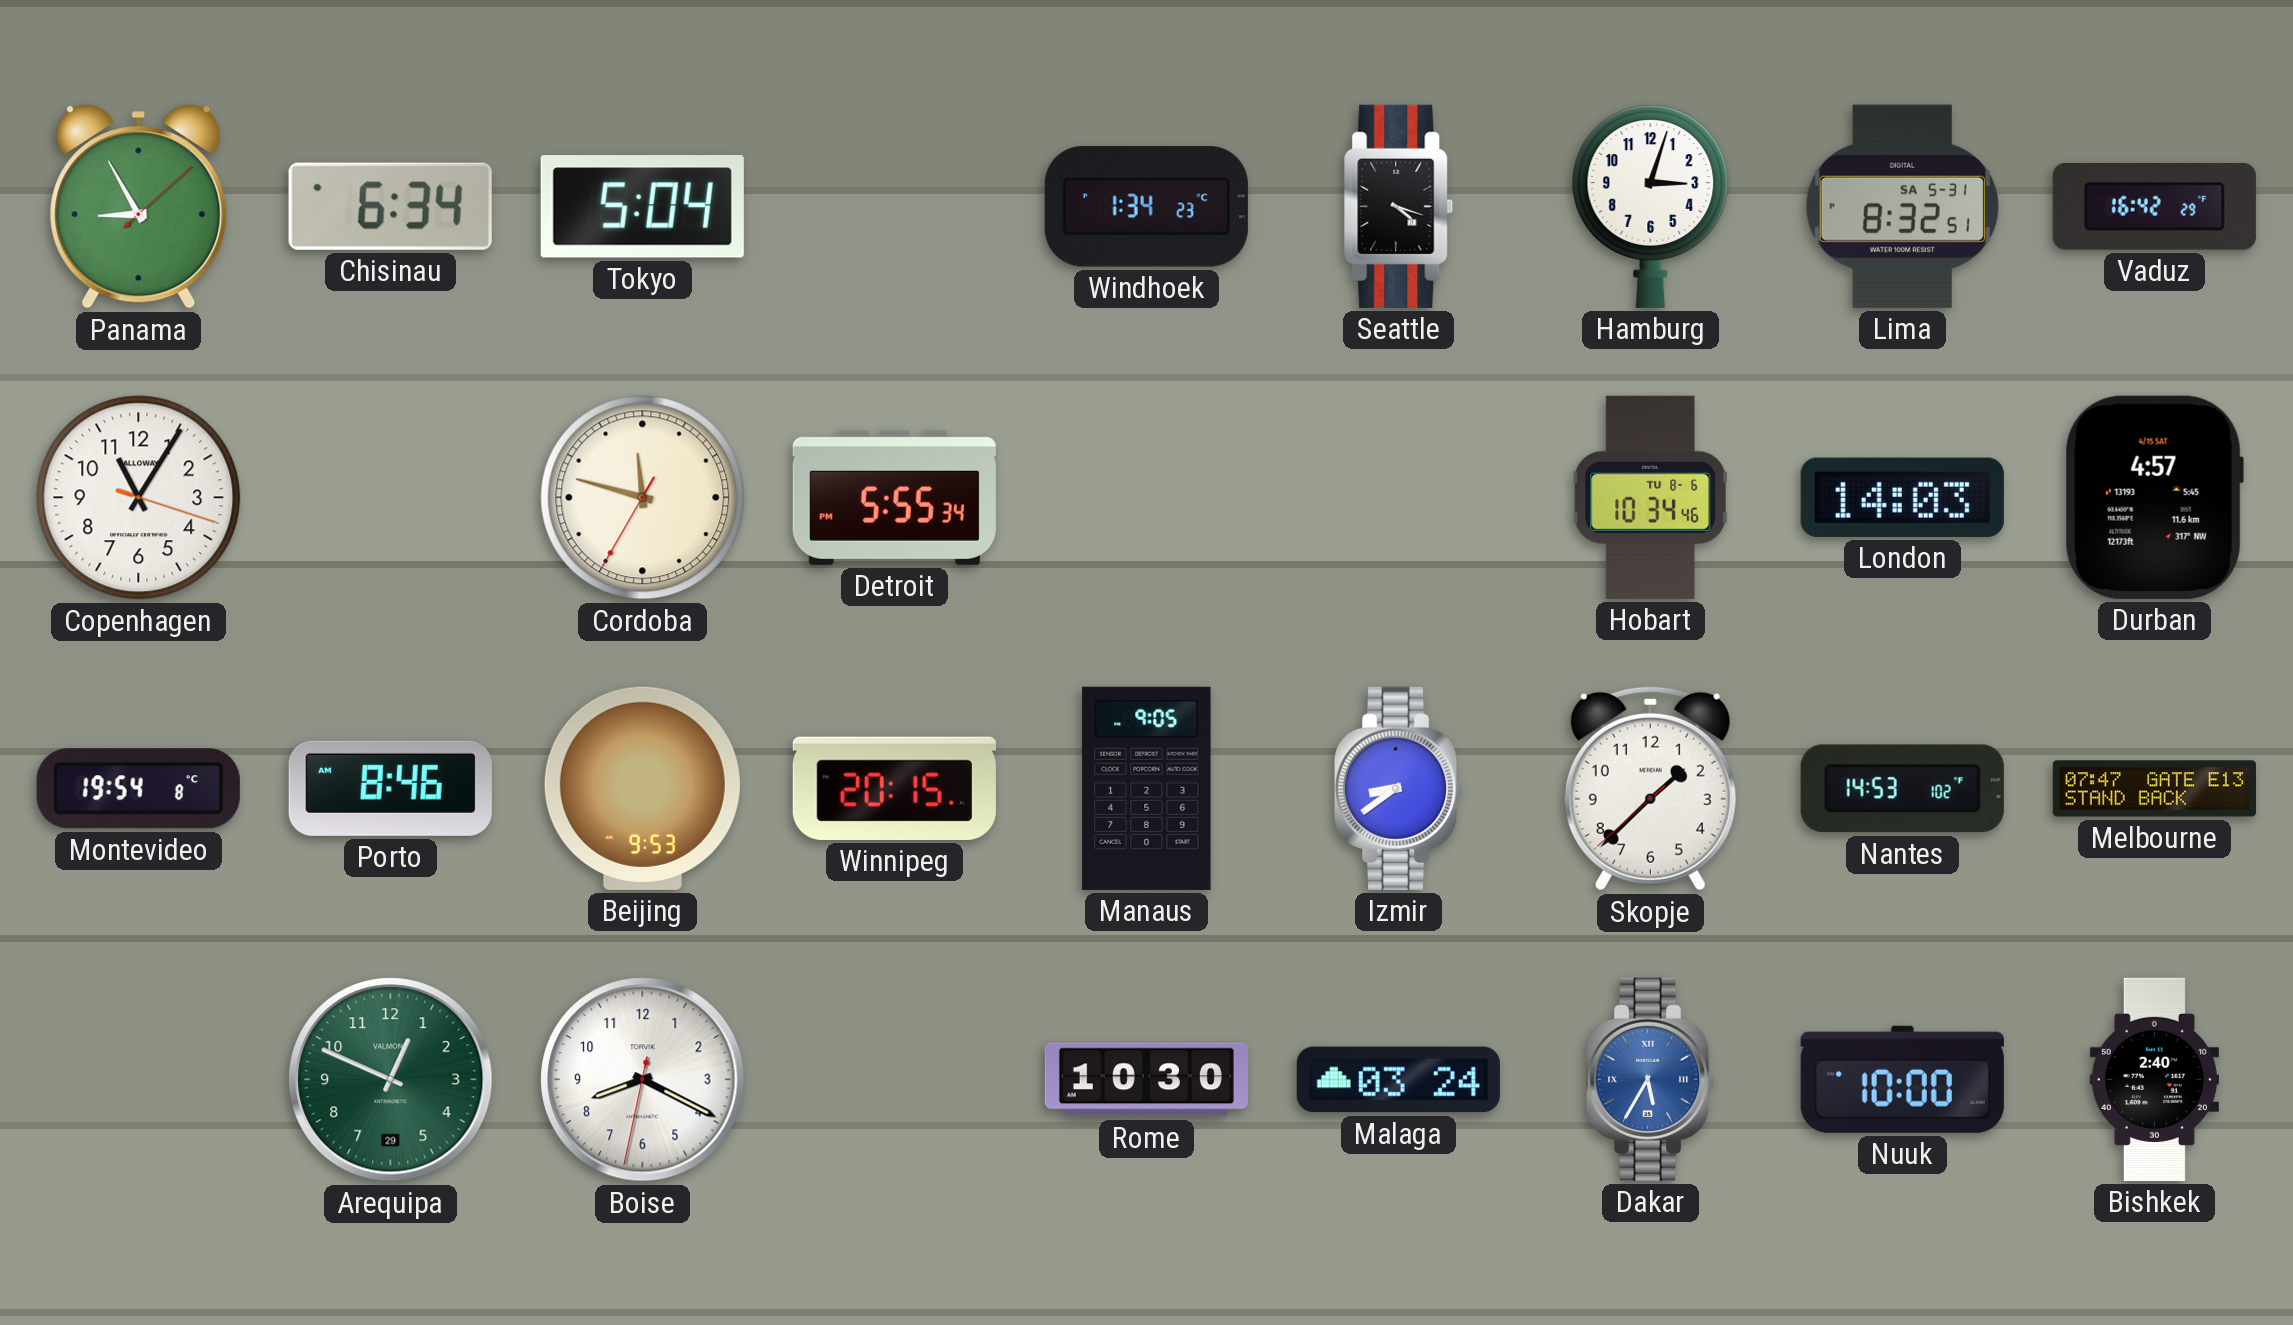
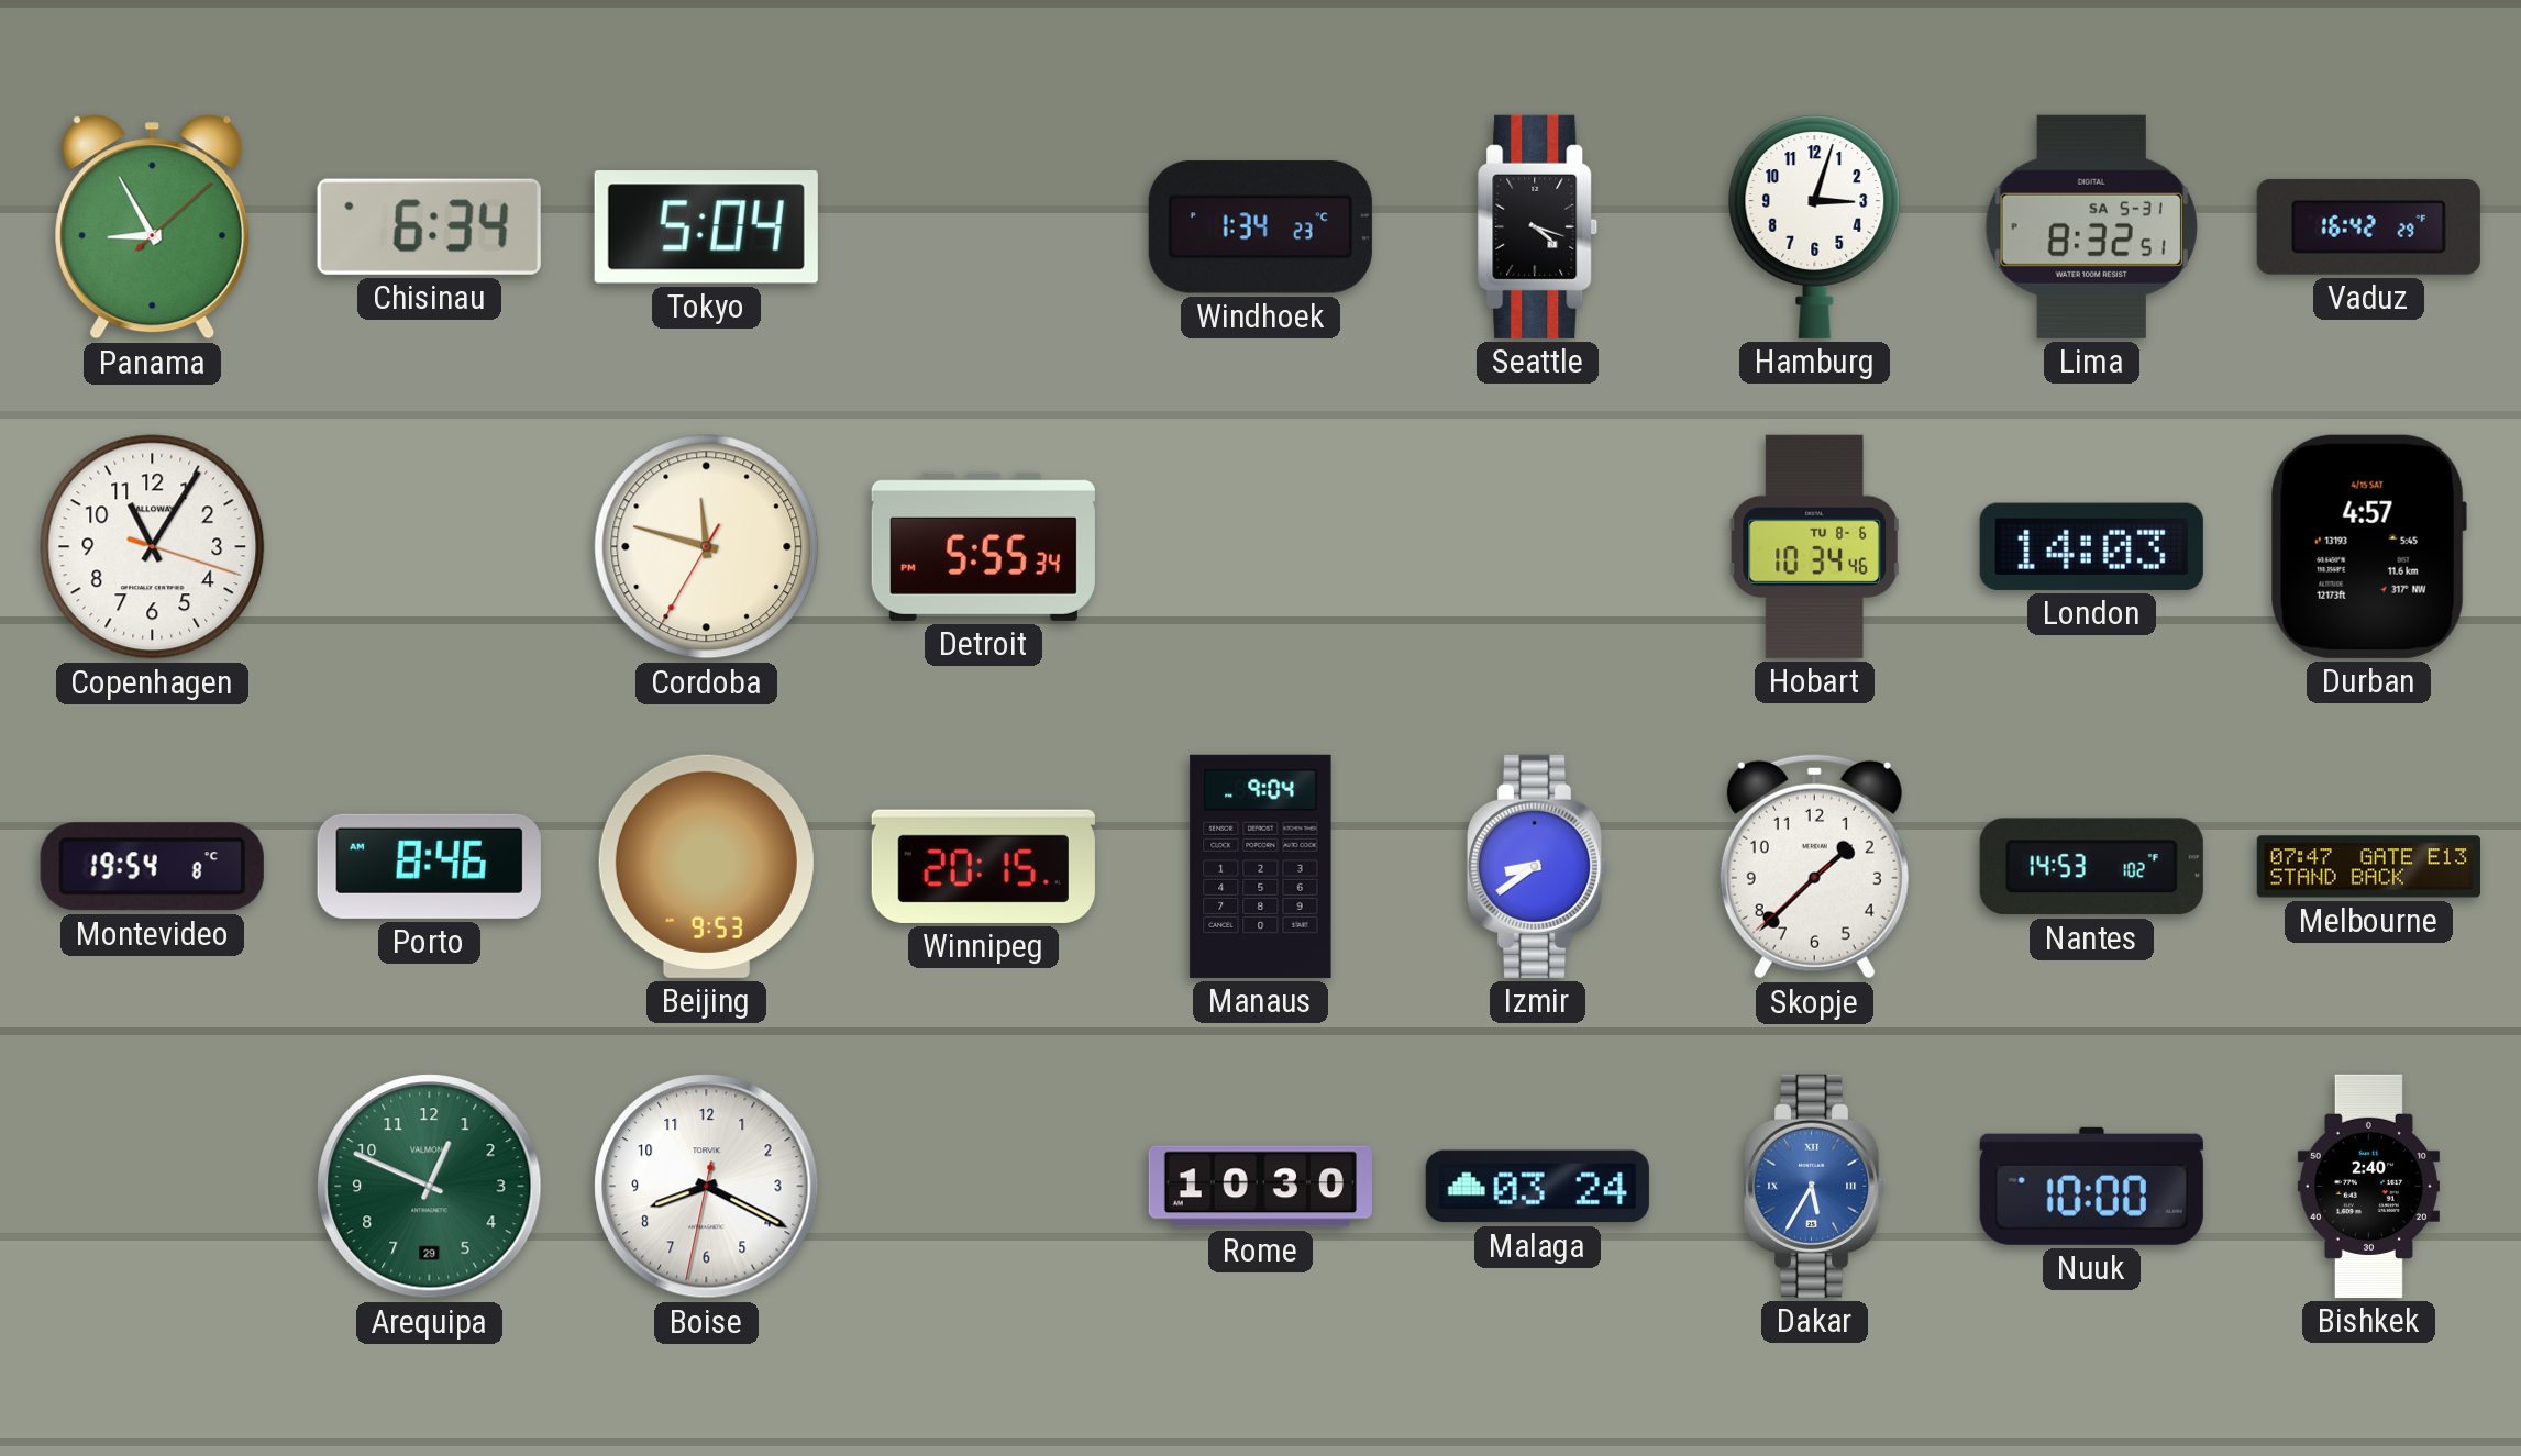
Manaus: 9:05 -> 9:04
